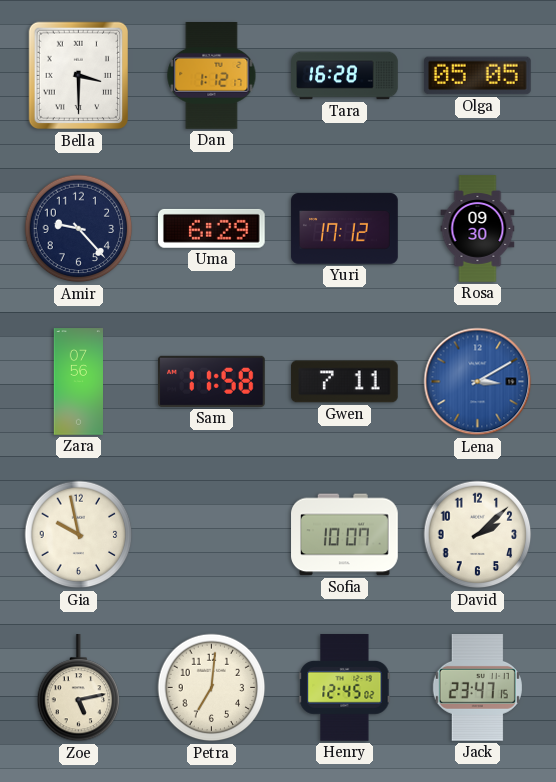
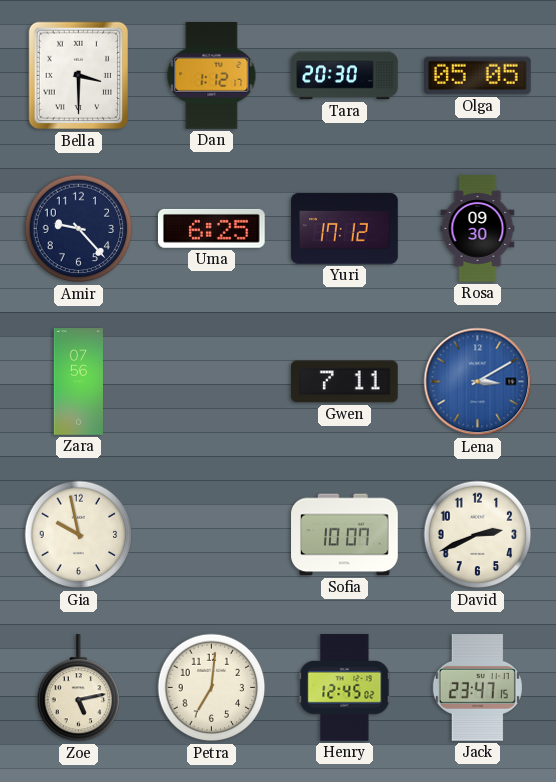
Tara: 16:28 -> 20:30
Uma: 6:29 -> 6:25
Sam: 11:58 -> none
David: 2:08 -> 2:41
